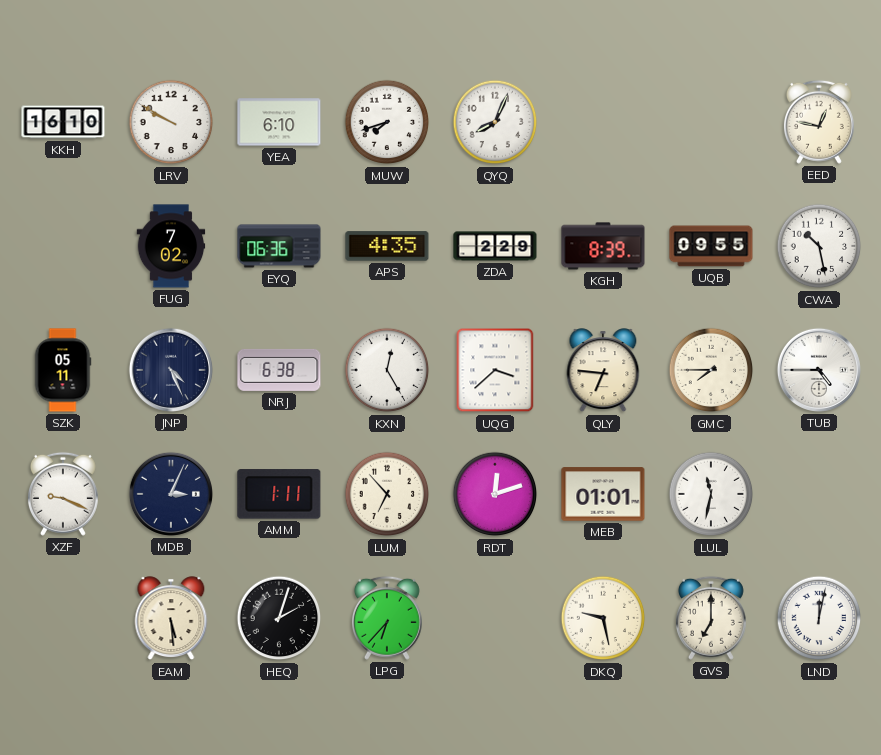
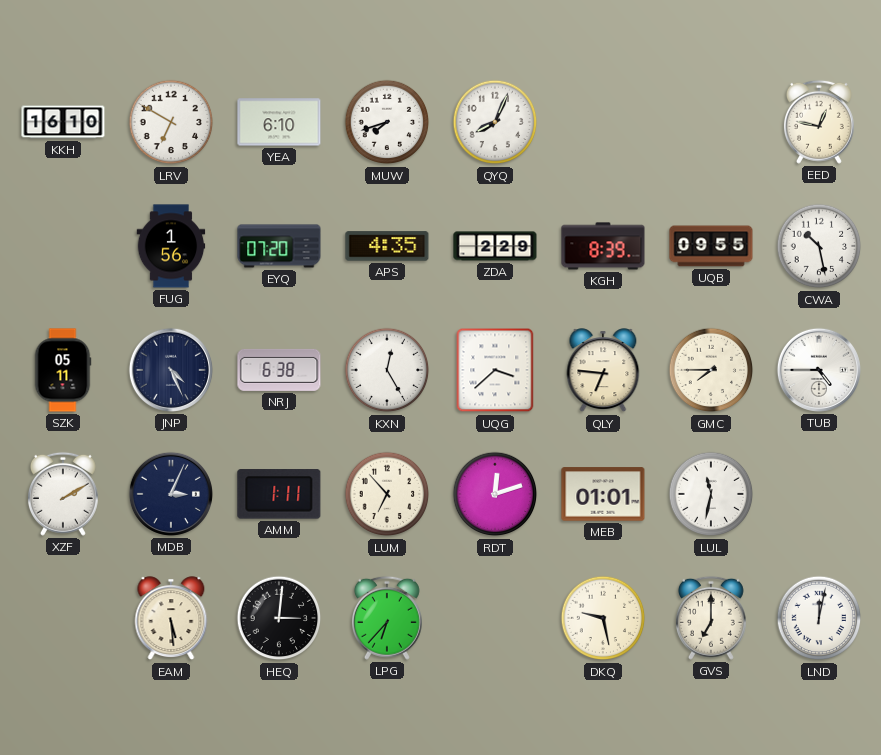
LRV: 9:50 -> 6:50
FUG: 7:02 -> 1:56
EYQ: 06:36 -> 07:20
XZF: 9:19 -> 2:10
HEQ: 2:03 -> 3:01
